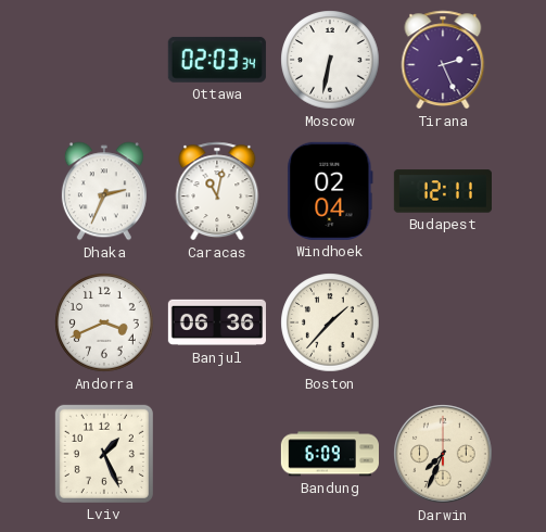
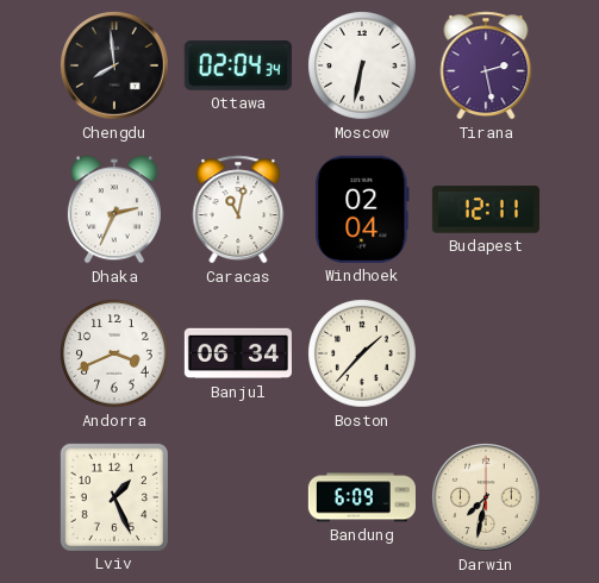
Chengdu: none -> 7:59
Ottawa: 02:03 -> 02:04
Tirana: 2:26 -> 2:28
Banjul: 06:36 -> 06:34
Darwin: 7:34 -> 7:32
